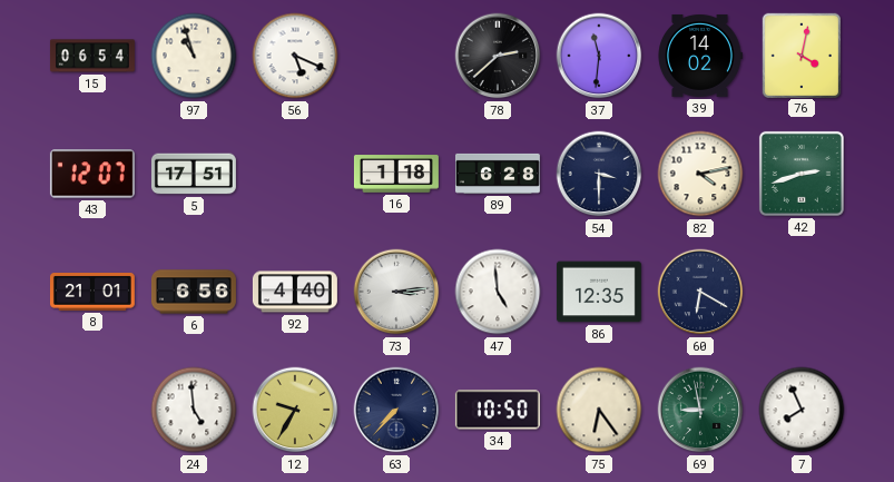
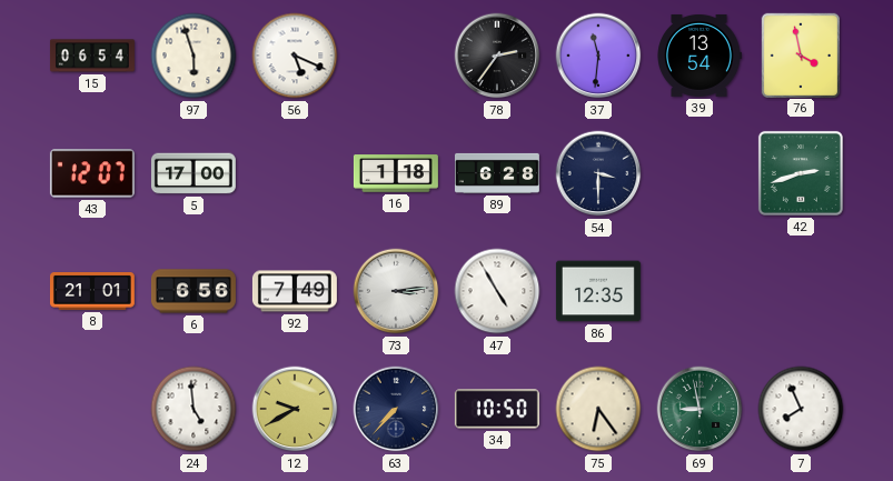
97: 10:57 -> 5:57
78: 2:38 -> 2:36
39: 14:02 -> 13:54
76: 4:02 -> 3:58
5: 17:51 -> 17:00
82: 4:13 -> none
92: 4:40 -> 7:49
47: 4:59 -> 4:55
60: 6:20 -> none
12: 9:35 -> 9:40
